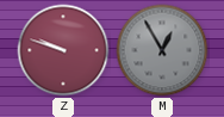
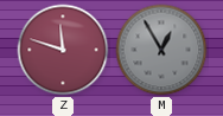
Z: 9:48 -> 11:48
